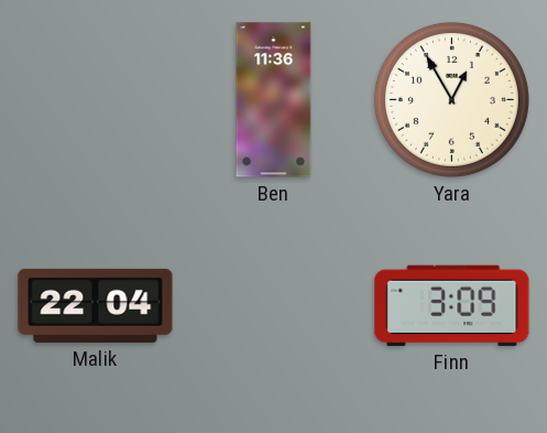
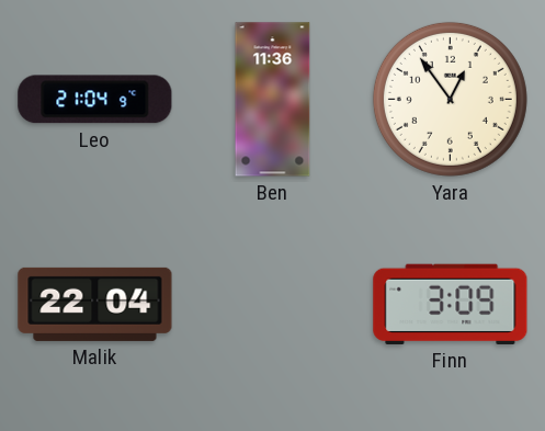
Leo: none -> 21:04
Yara: 12:55 -> 12:54
